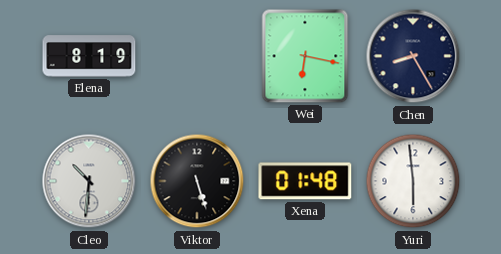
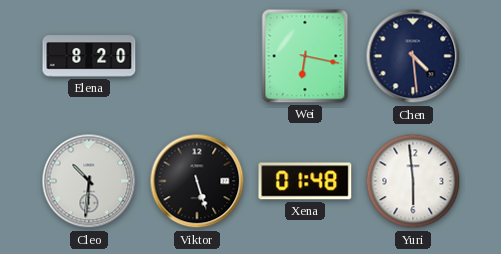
Elena: 8:19 -> 8:20
Chen: 8:25 -> 4:29
